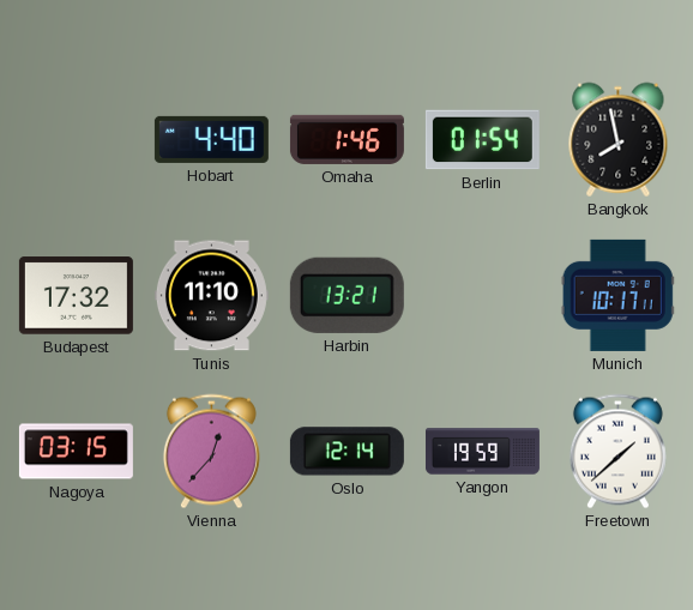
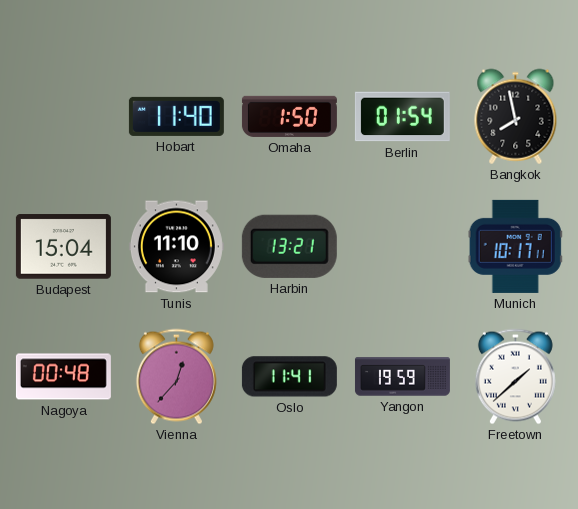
Hobart: 4:40 -> 11:40
Omaha: 1:46 -> 1:50
Budapest: 17:32 -> 15:04
Nagoya: 03:15 -> 00:48
Oslo: 12:14 -> 11:41
